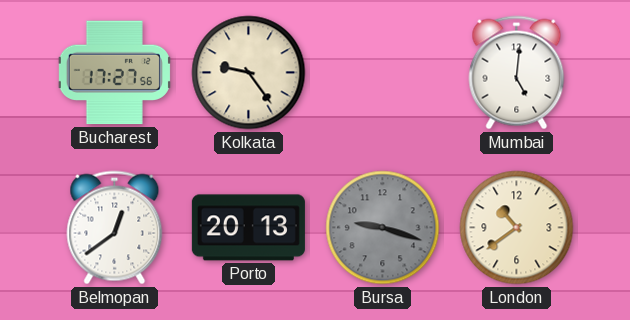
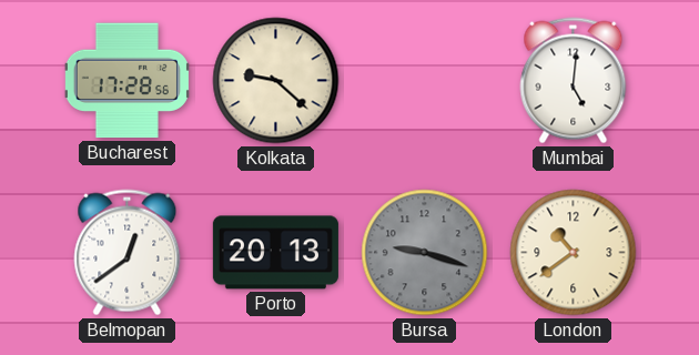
Bucharest: 17:27 -> 17:28
Kolkata: 9:24 -> 9:22
